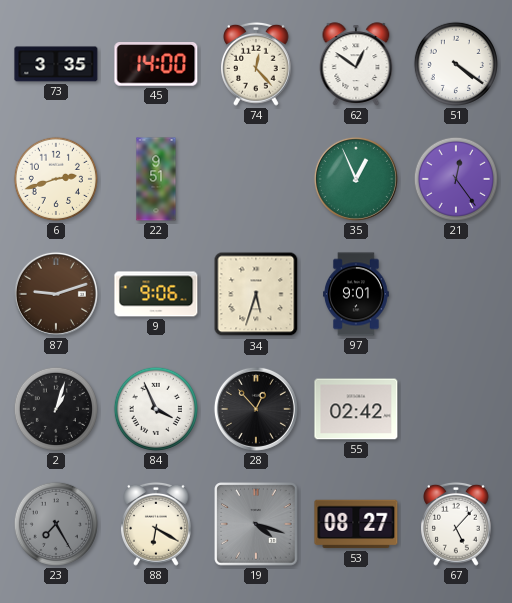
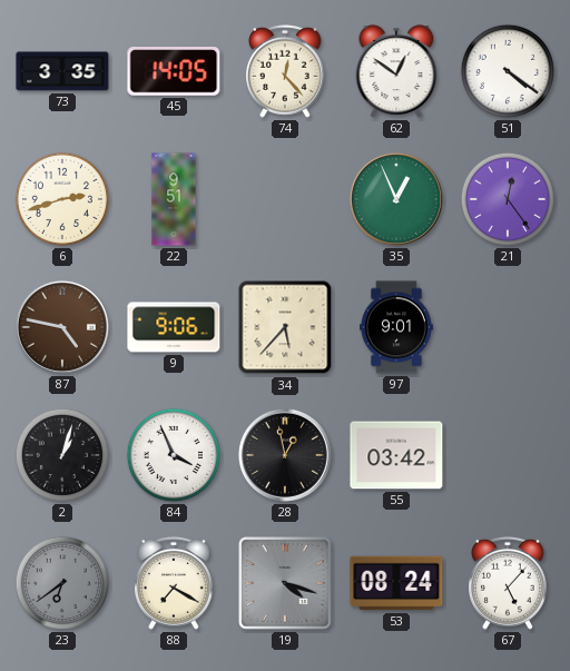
45: 14:00 -> 14:05
87: 9:12 -> 4:47
34: 5:33 -> 5:37
28: 12:53 -> 12:58
55: 02:42 -> 03:42
23: 7:25 -> 6:39
88: 6:20 -> 7:20
53: 08:27 -> 08:24
